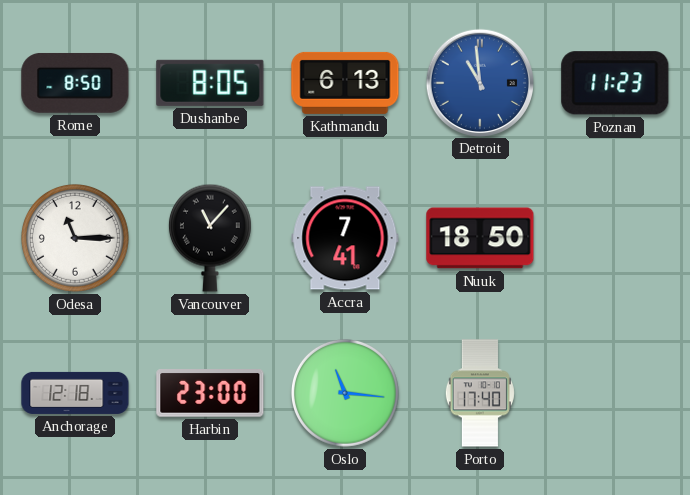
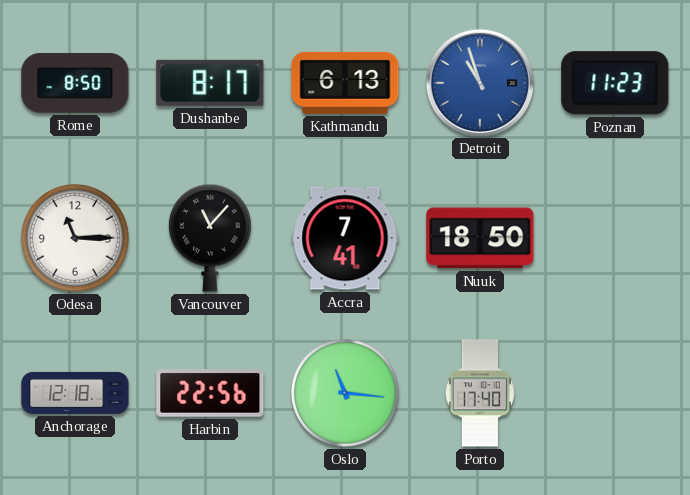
Dushanbe: 8:05 -> 8:17
Detroit: 10:59 -> 10:57
Harbin: 23:00 -> 22:56
